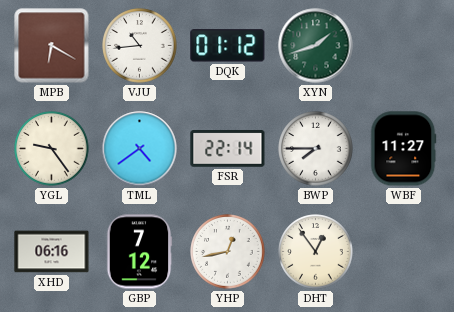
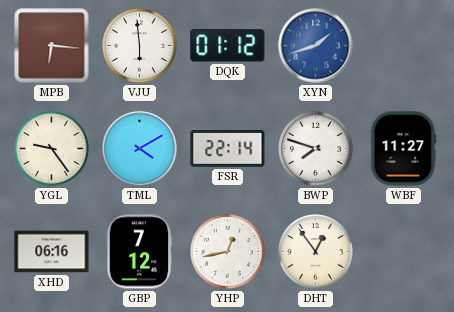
MPB: 6:20 -> 6:16
VJU: 10:44 -> 5:59
XYN dial: green -> blue
TML: 4:39 -> 4:10
BWP: 7:45 -> 7:48
